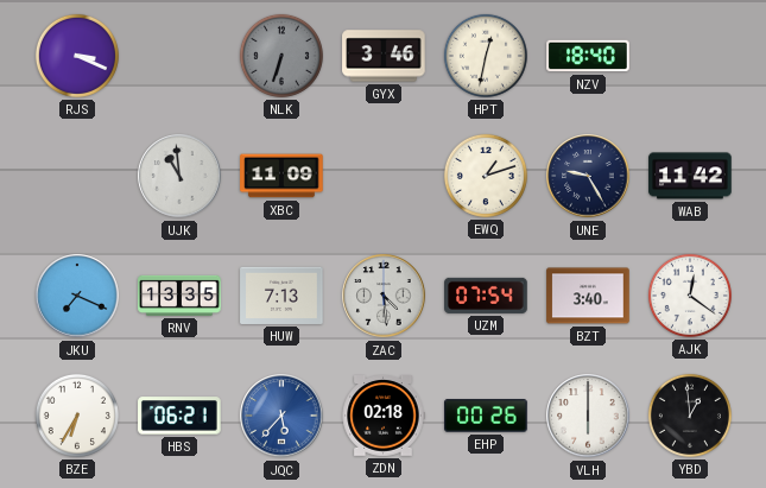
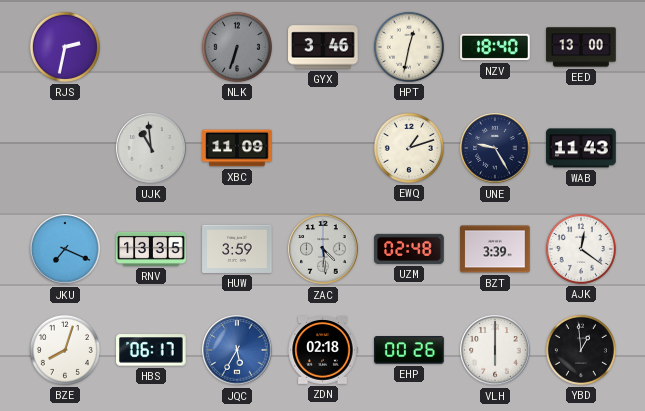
RJS: 3:19 -> 2:32
EED: none -> 13:00
WAB: 11:42 -> 11:43
HUW: 7:13 -> 3:59
UZM: 07:54 -> 02:48
BZT: 3:40 -> 3:39
BZE: 6:35 -> 8:03
HBS: 06:21 -> 06:17
JQC: 5:37 -> 5:35
